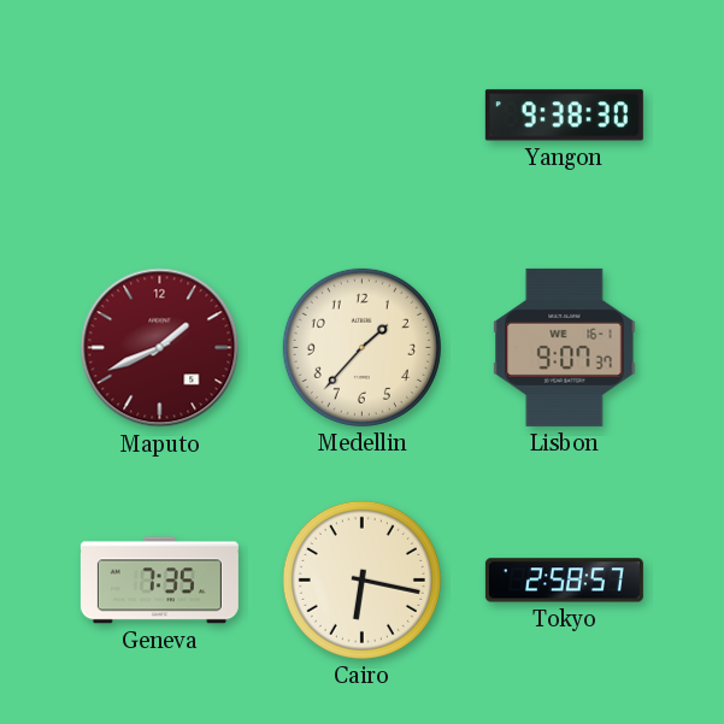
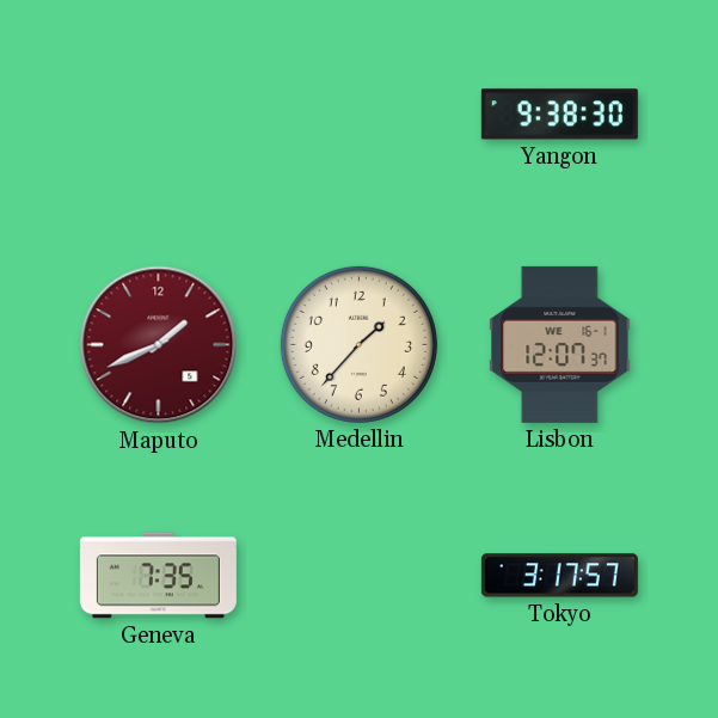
Lisbon: 9:07 -> 12:07
Cairo: 6:17 -> none
Tokyo: 2:58 -> 3:17
